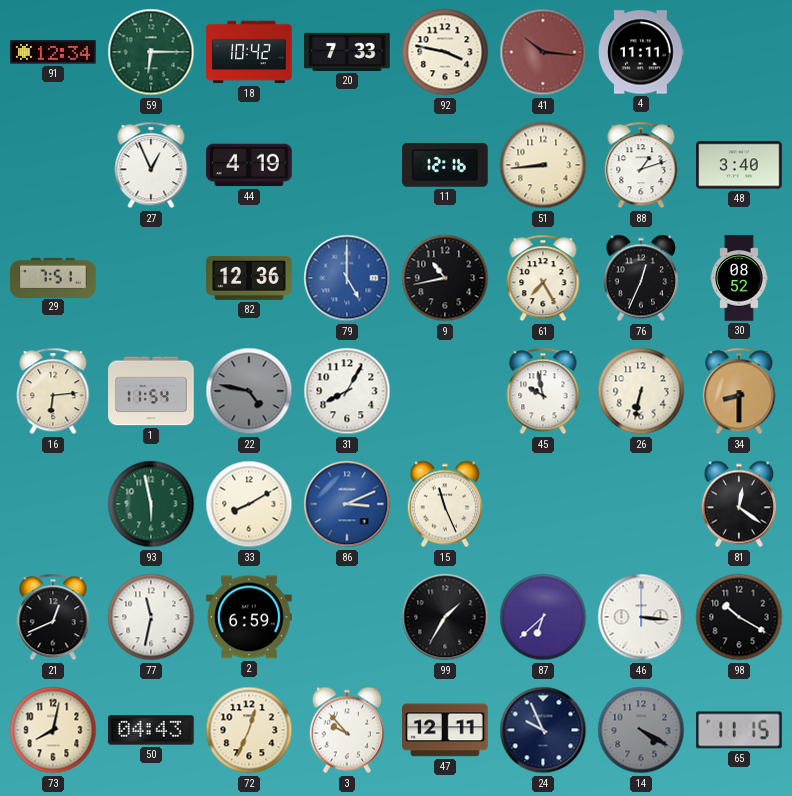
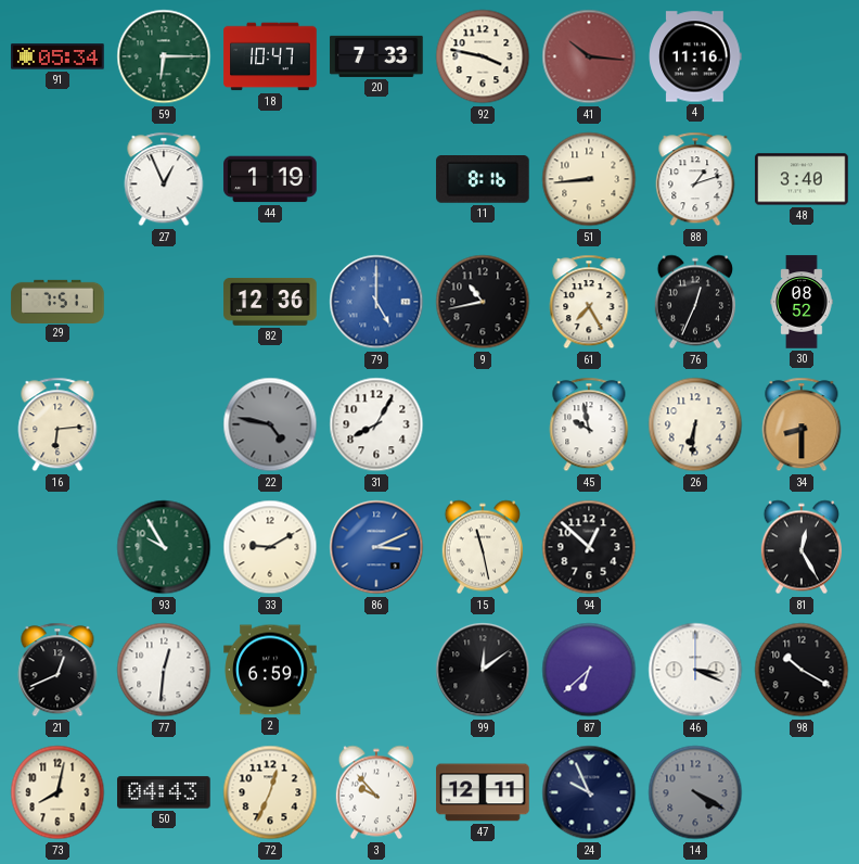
91: 12:34 -> 05:34
18: 10:42 -> 10:47
4: 11:11 -> 11:16
44: 4:19 -> 1:19
11: 12:16 -> 8:16
1: 11:54 -> none
26: 6:32 -> 6:31
93: 5:58 -> 9:55
33: 8:10 -> 9:10
15: 11:26 -> 11:28
94: none -> 12:52
81: 12:21 -> 12:25
77: 11:32 -> 12:31
99: 1:35 -> 12:09
46: 3:16 -> 3:19
65: 11:15 -> none
